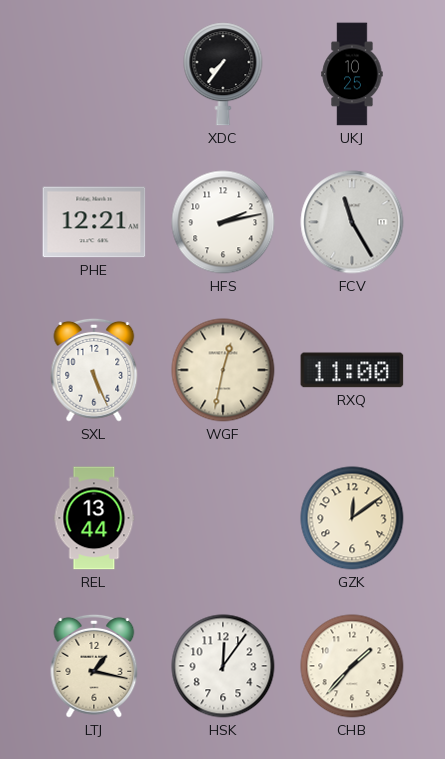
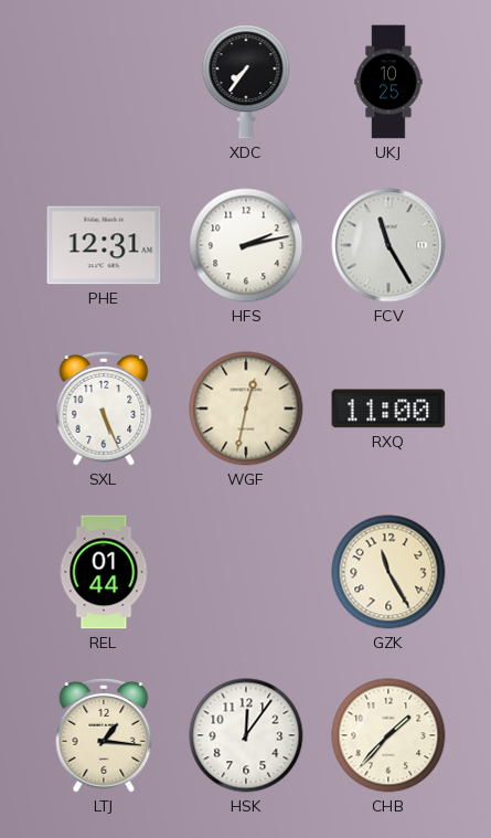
PHE: 12:21 -> 12:31
REL: 13:44 -> 01:44
GZK: 12:09 -> 11:25
LTJ: 1:17 -> 1:16
